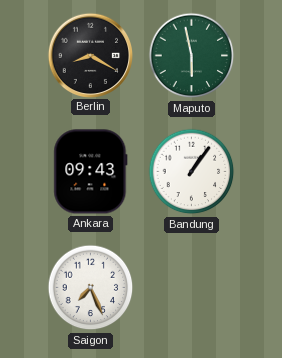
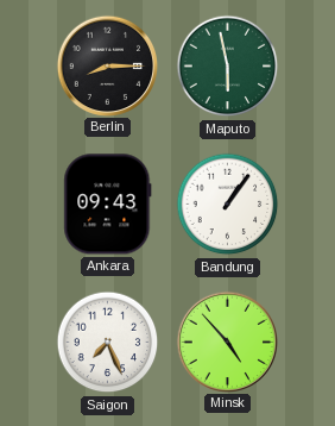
Berlin: 8:20 -> 8:15
Minsk: none -> 4:53
